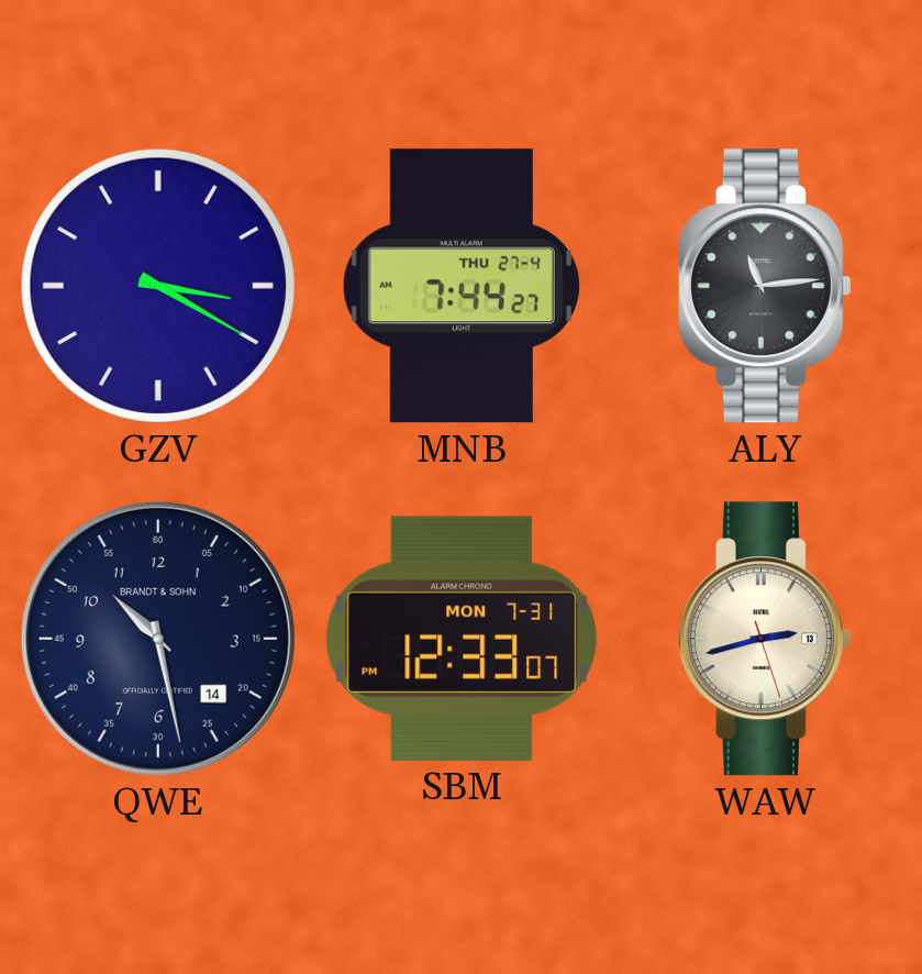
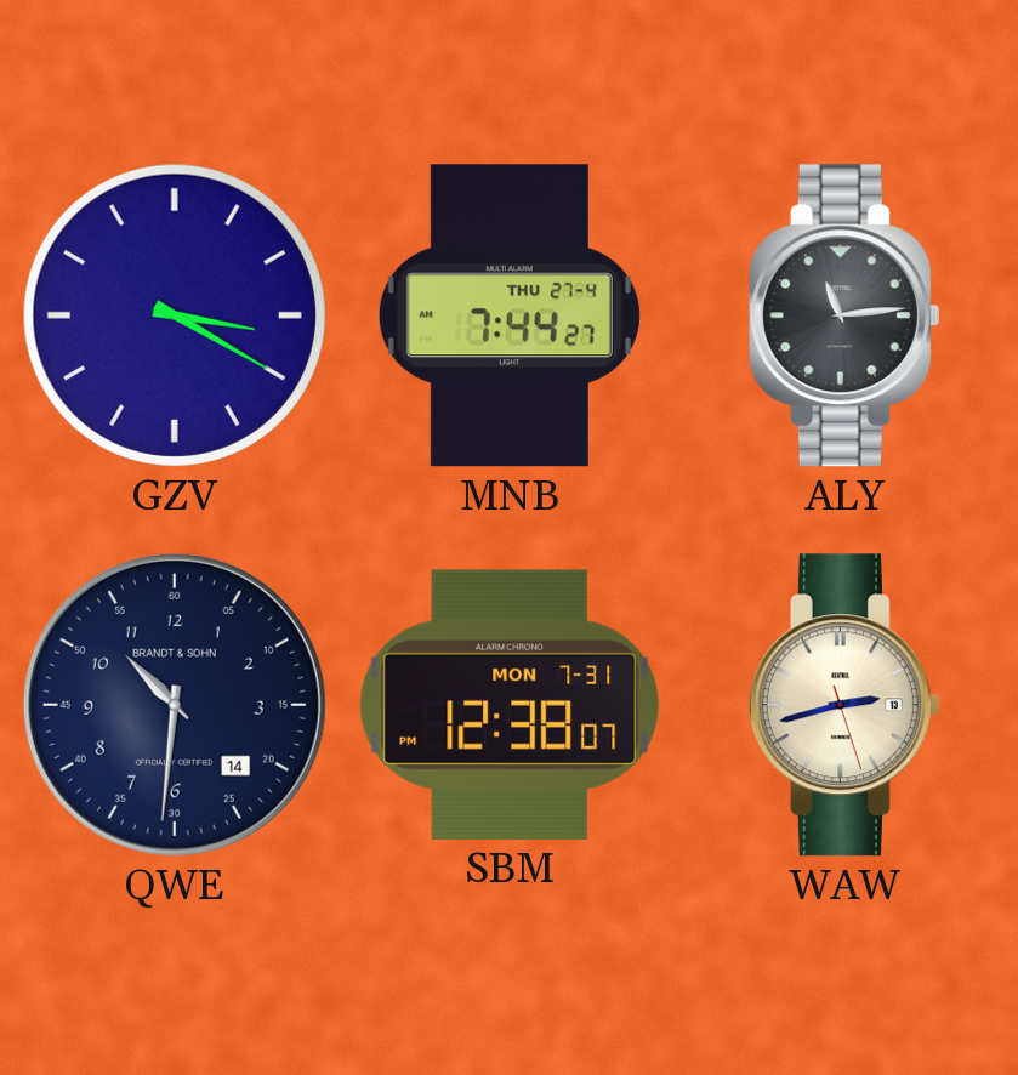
QWE: 10:28 -> 10:31
SBM: 12:33 -> 12:38
